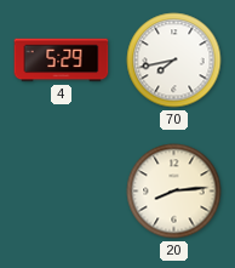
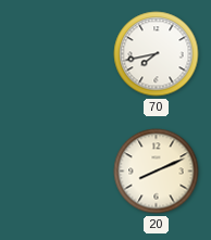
4: 5:29 -> none
20: 8:14 -> 8:11
